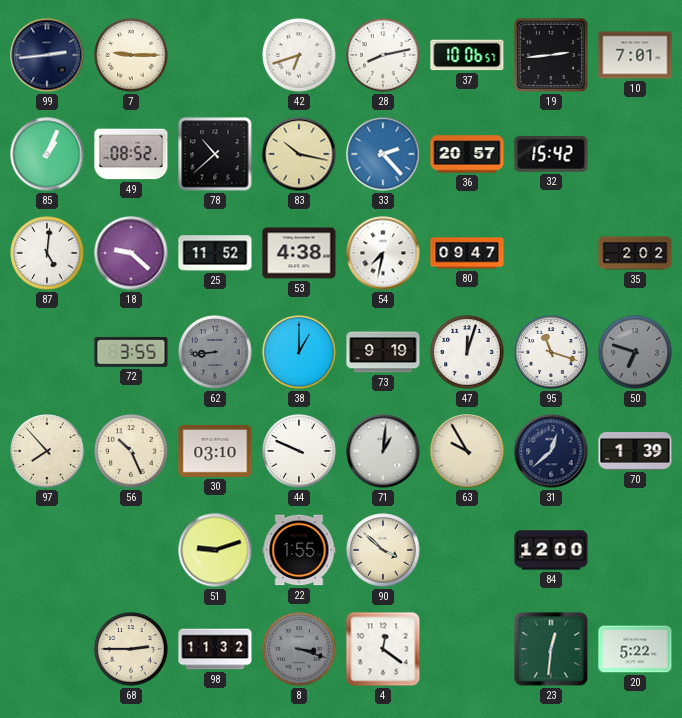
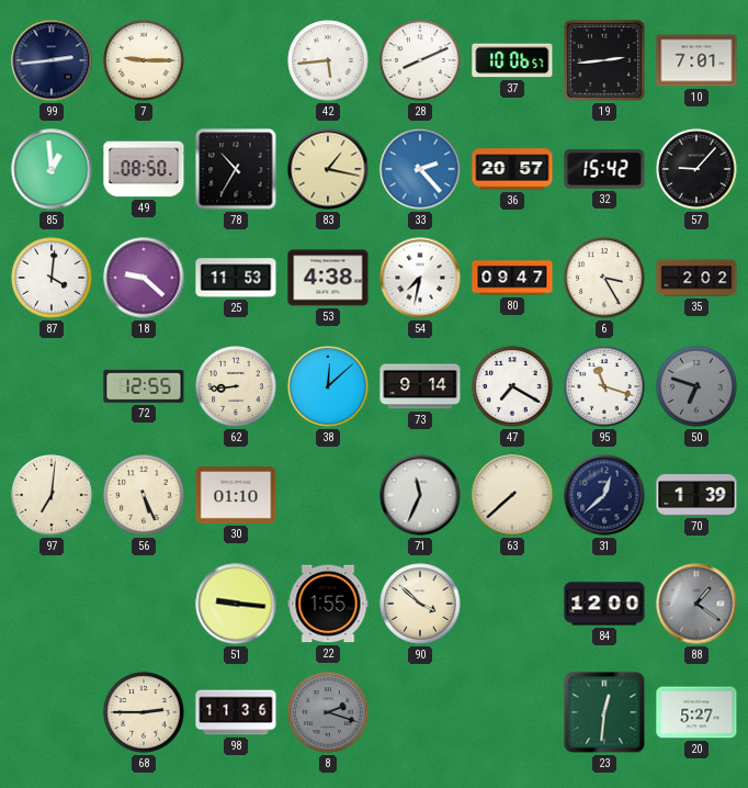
42: 6:42 -> 5:44
28: 8:13 -> 8:11
85: 1:04 -> 12:59
49: 08:52 -> 08:50
78: 10:38 -> 10:35
83: 10:17 -> 1:17
57: none -> 9:07
87: 5:01 -> 4:01
25: 11:52 -> 11:53
6: none -> 3:25
72: 3:55 -> 12:55
62 dial: grey -> cream
38: 1:00 -> 12:08
73: 9:19 -> 9:14
47: 12:03 -> 7:20
97: 7:53 -> 7:01
56: 10:26 -> 5:26
30: 03:10 -> 01:10
44: 9:49 -> none
71: 1:01 -> 11:34
63: 9:55 -> 7:38
51: 9:12 -> 9:16
88: none -> 1:21
98: 11:32 -> 11:36
8: 3:18 -> 2:18
4: 12:21 -> none
20: 5:22 -> 5:27
